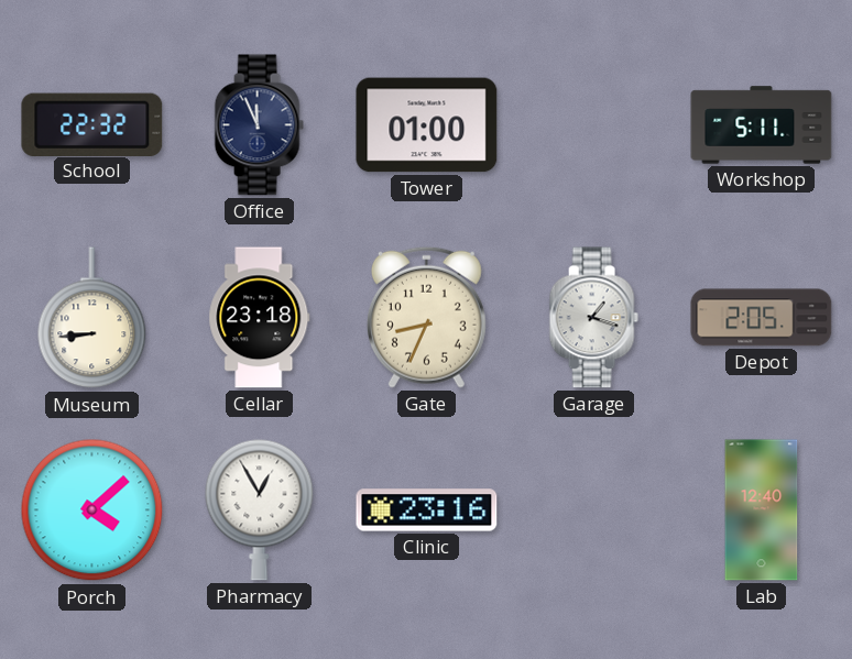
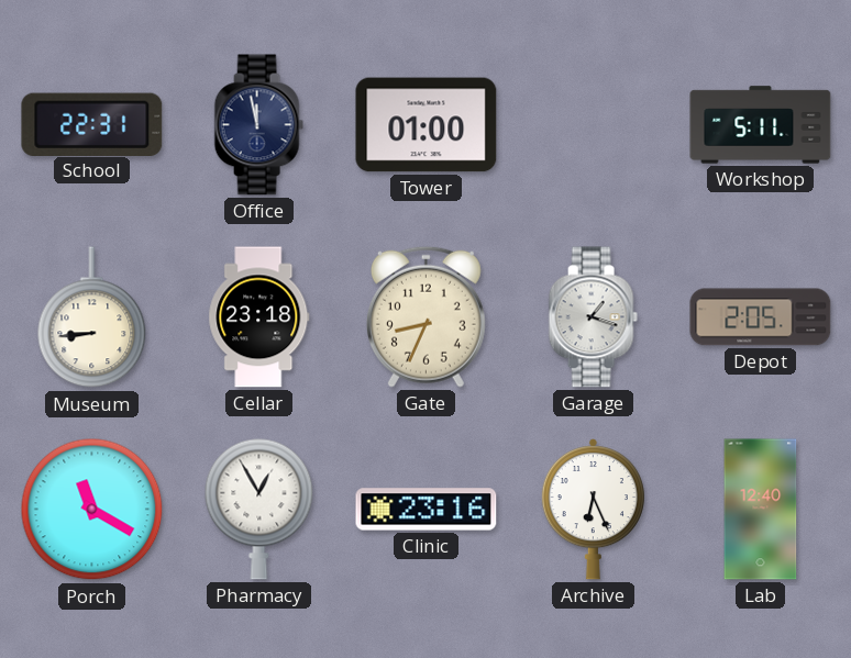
School: 22:32 -> 22:31
Office: 11:56 -> 11:58
Porch: 4:08 -> 11:20
Archive: none -> 6:26
